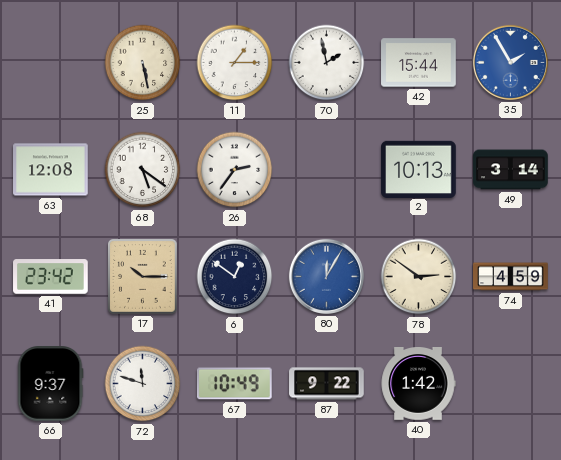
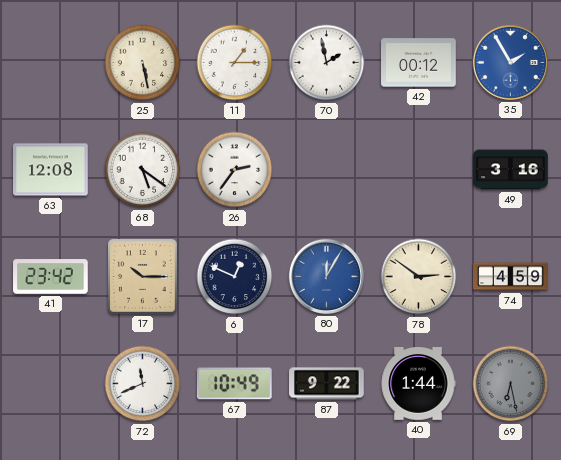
42: 15:44 -> 00:12
2: 10:13 -> none
49: 3:14 -> 3:16
6: 12:51 -> 12:49
66: 9:37 -> none
72: 11:48 -> 11:41
40: 1:42 -> 1:44
69: none -> 6:28
